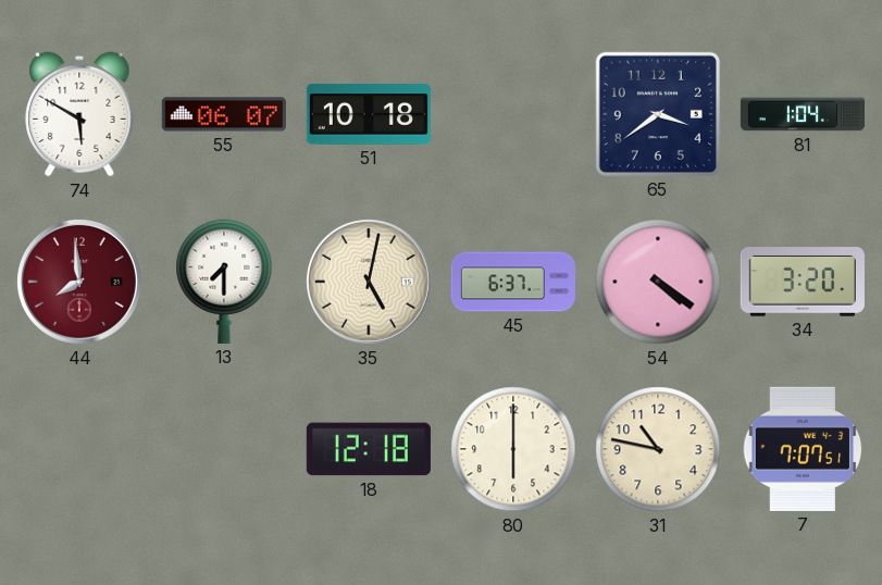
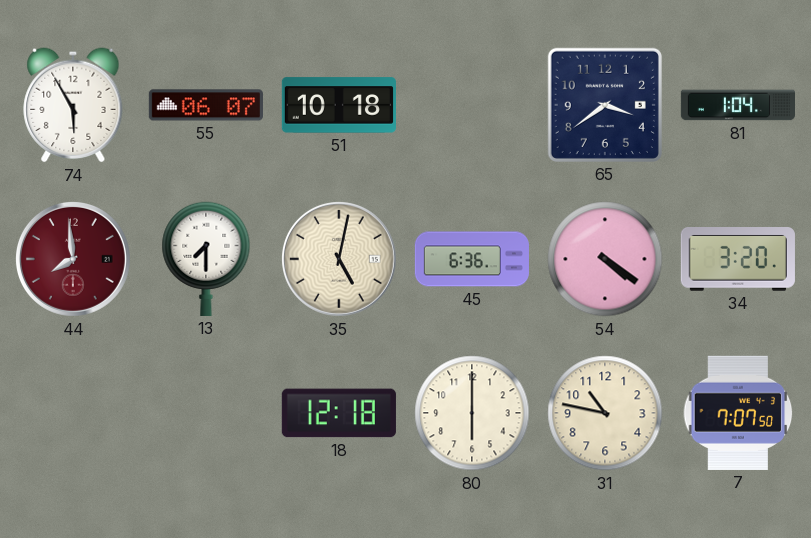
74: 5:50 -> 5:55
45: 6:37 -> 6:36
7: 7:07:51 -> 7:07:50
